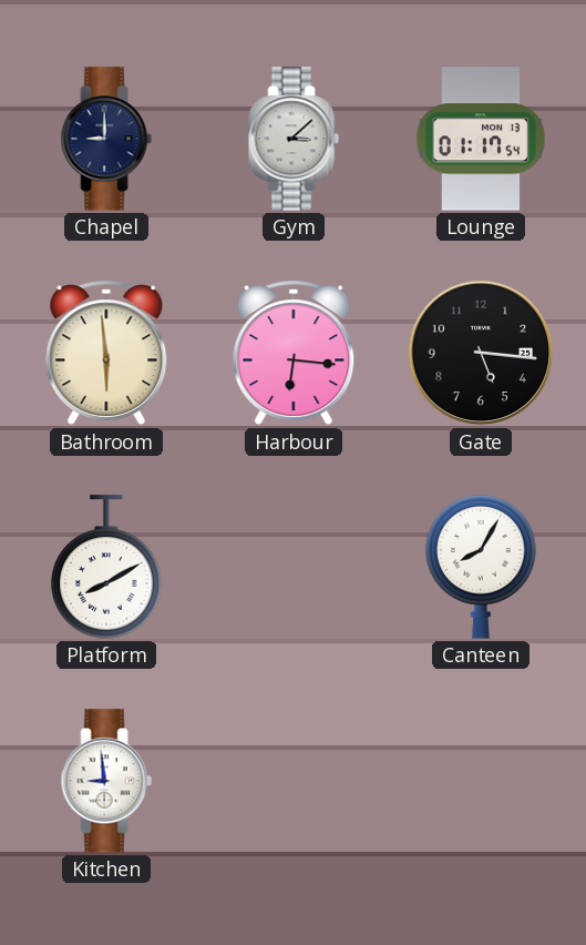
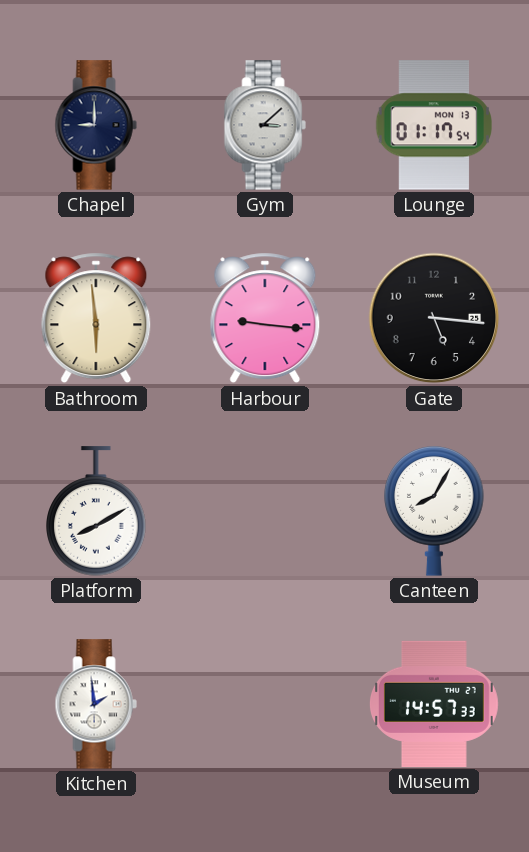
Harbour: 6:16 -> 9:16
Kitchen: 8:59 -> 1:59
Museum: none -> 14:57
